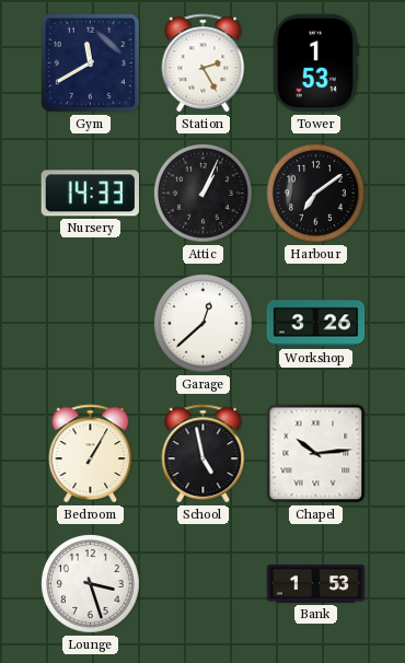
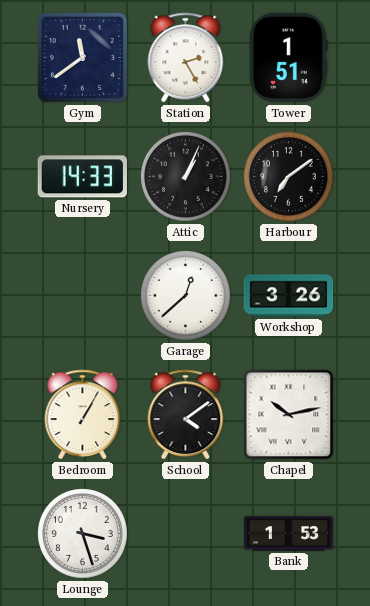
Gym: 11:40 -> 11:39
Tower: 1:53 -> 1:51
School: 4:58 -> 4:09
Chapel: 10:14 -> 10:13
